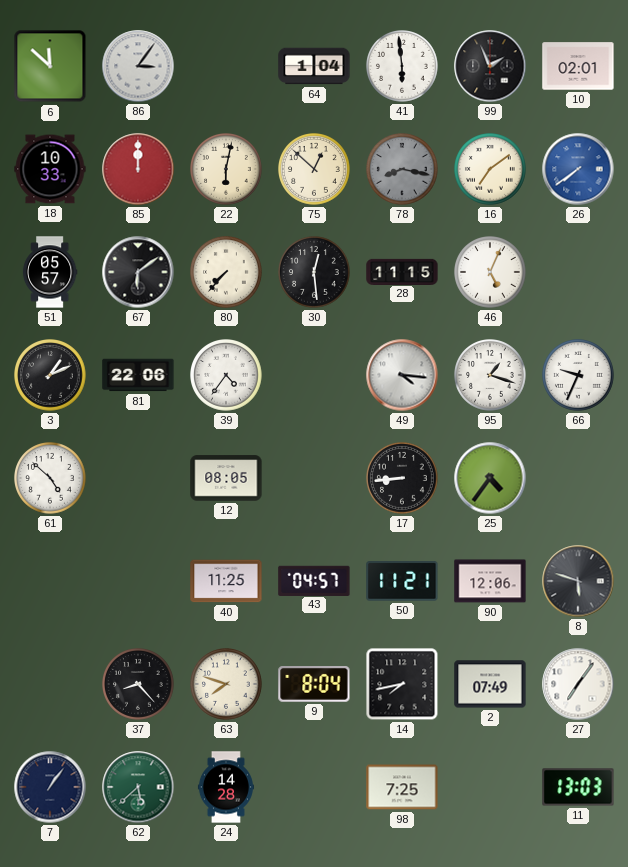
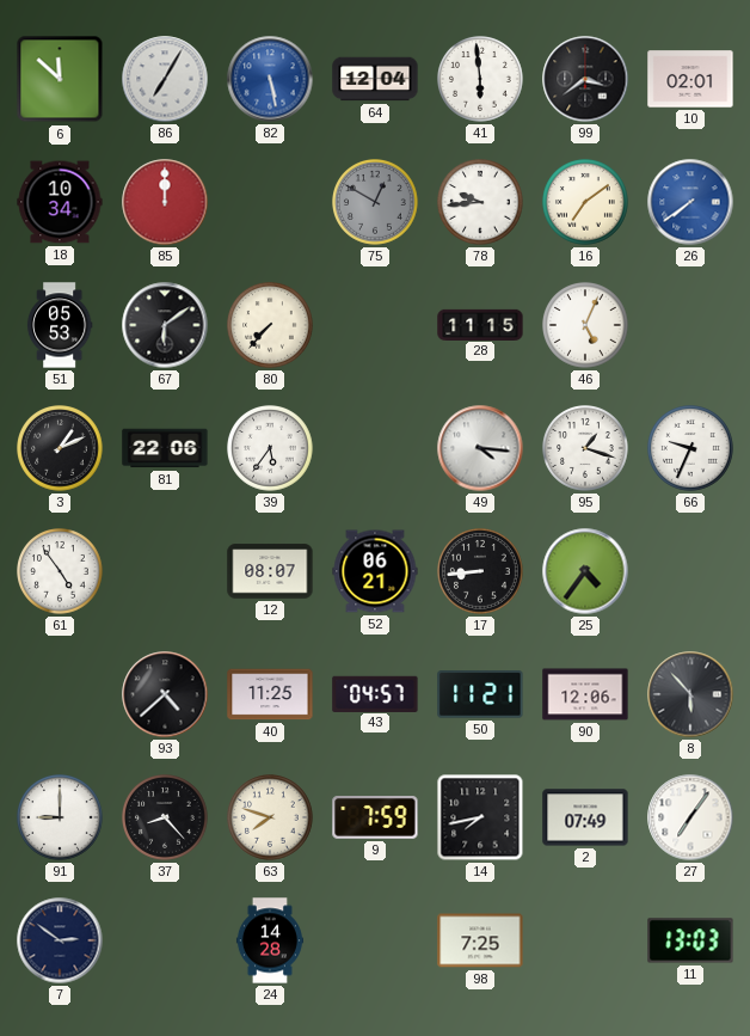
86: 3:06 -> 7:05
82: none -> 5:28
64: 1:04 -> 12:04
99: 1:56 -> 3:39
18: 10:33 -> 10:34
22: 6:02 -> none
75: 12:52 -> 12:50
75 dial: cream -> grey
78: 8:17 -> 9:44
78 dial: grey -> white
51: 05:57 -> 05:53
30: 12:29 -> none
39: 4:36 -> 5:36
61: 4:52 -> 4:54
12: 08:05 -> 08:07
52: none -> 06:21
93: none -> 4:38
8: 5:48 -> 5:53
91: none -> 9:00
9: 8:04 -> 7:59
7: 1:06 -> 2:51
62: 5:38 -> none
